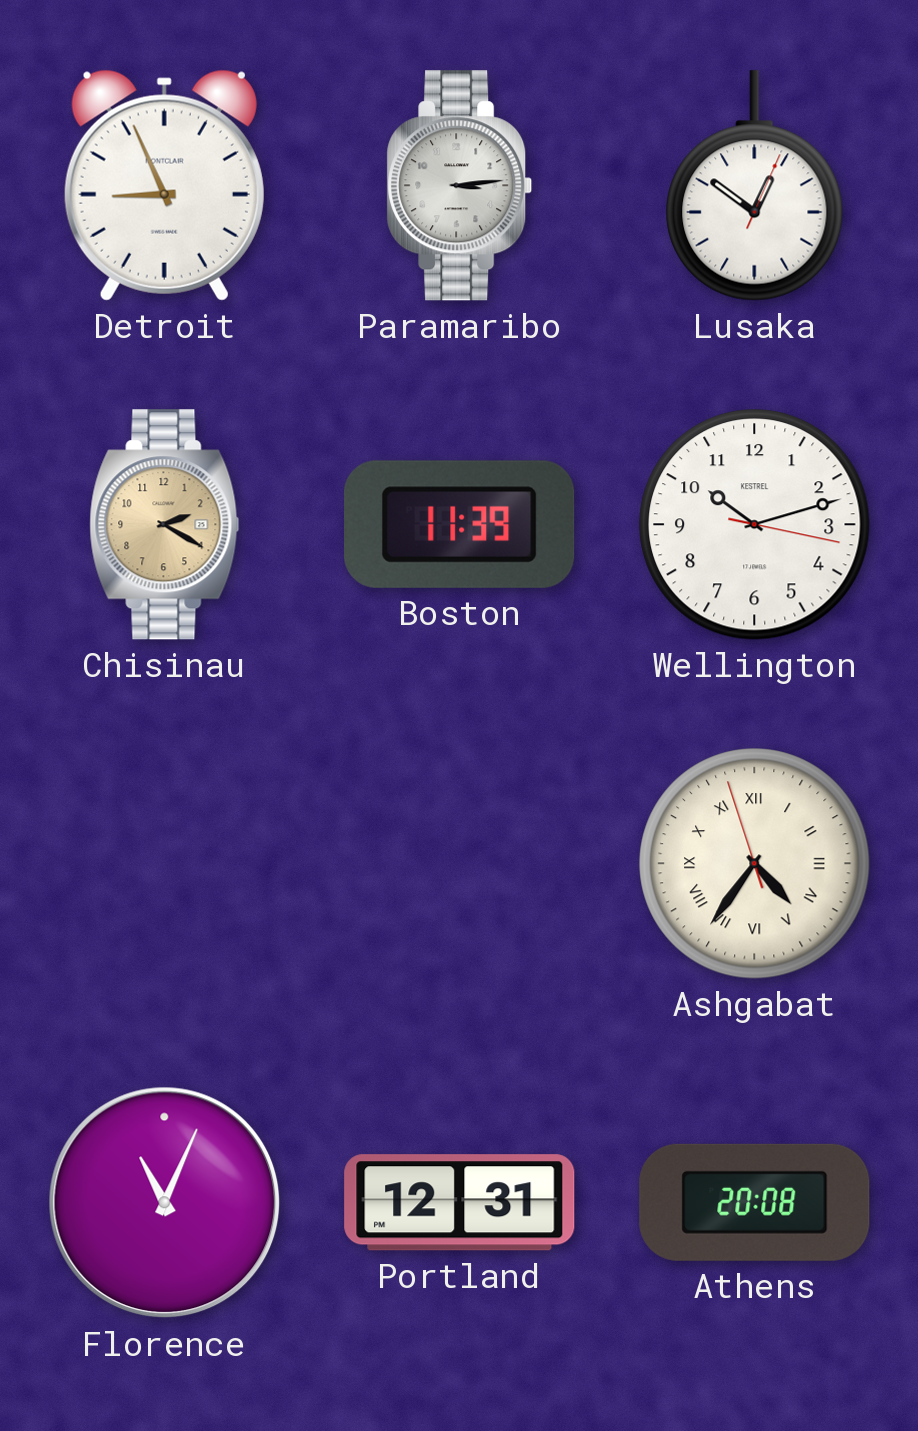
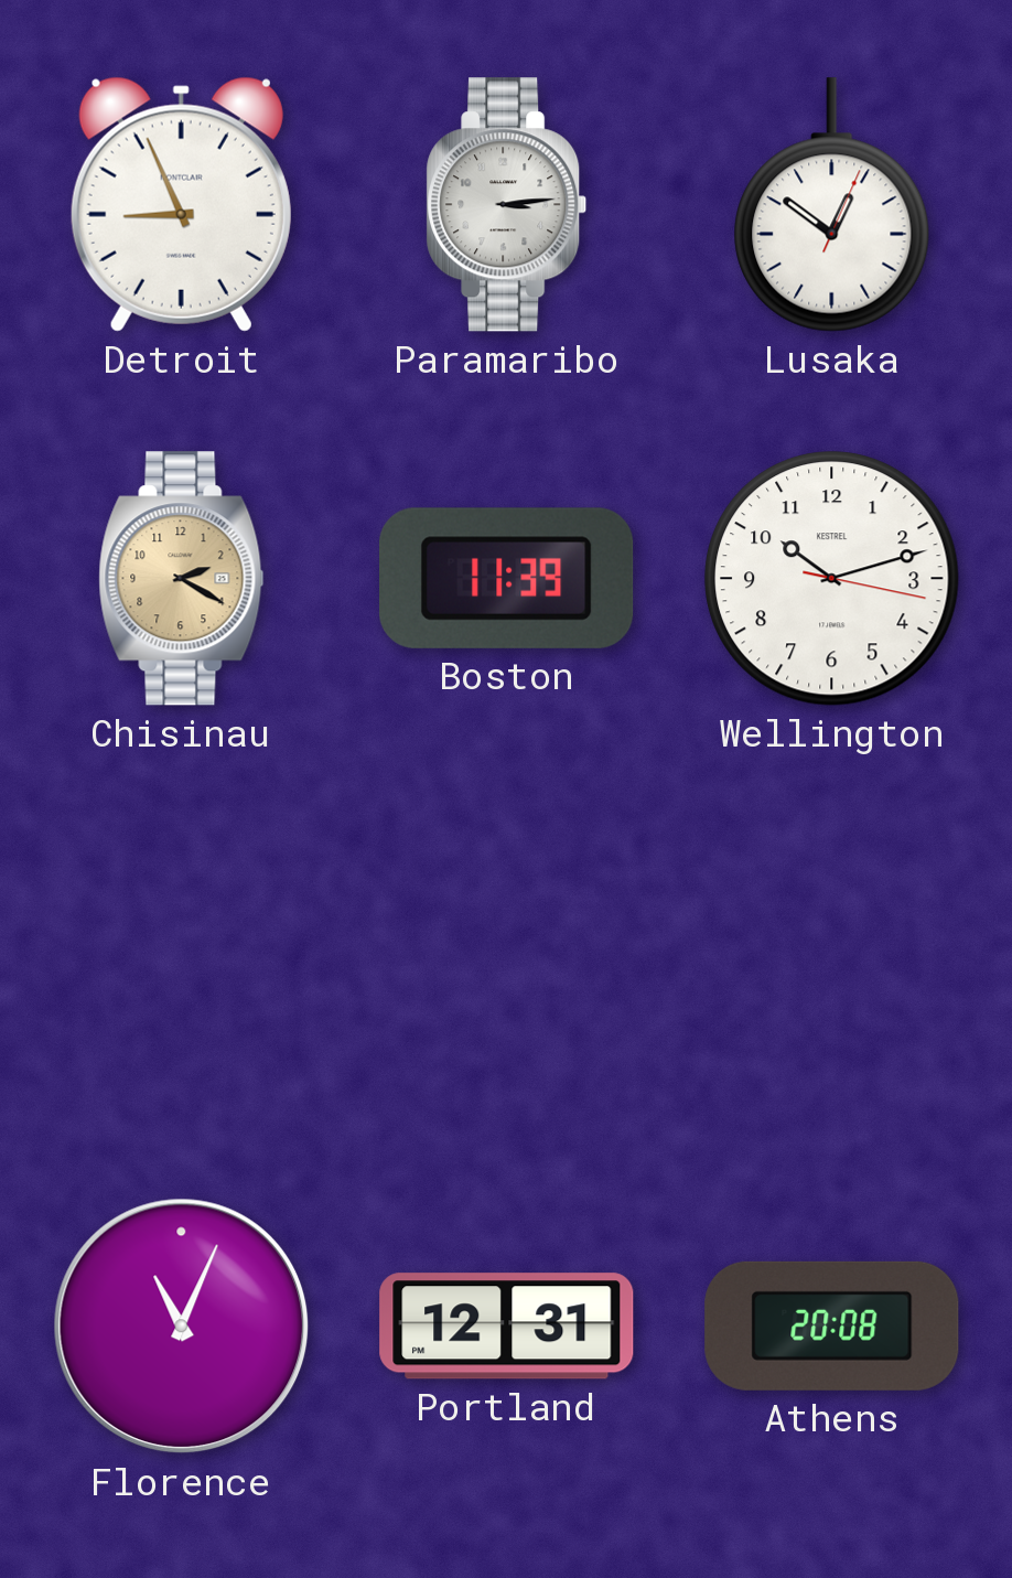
Ashgabat: 4:35 -> none
